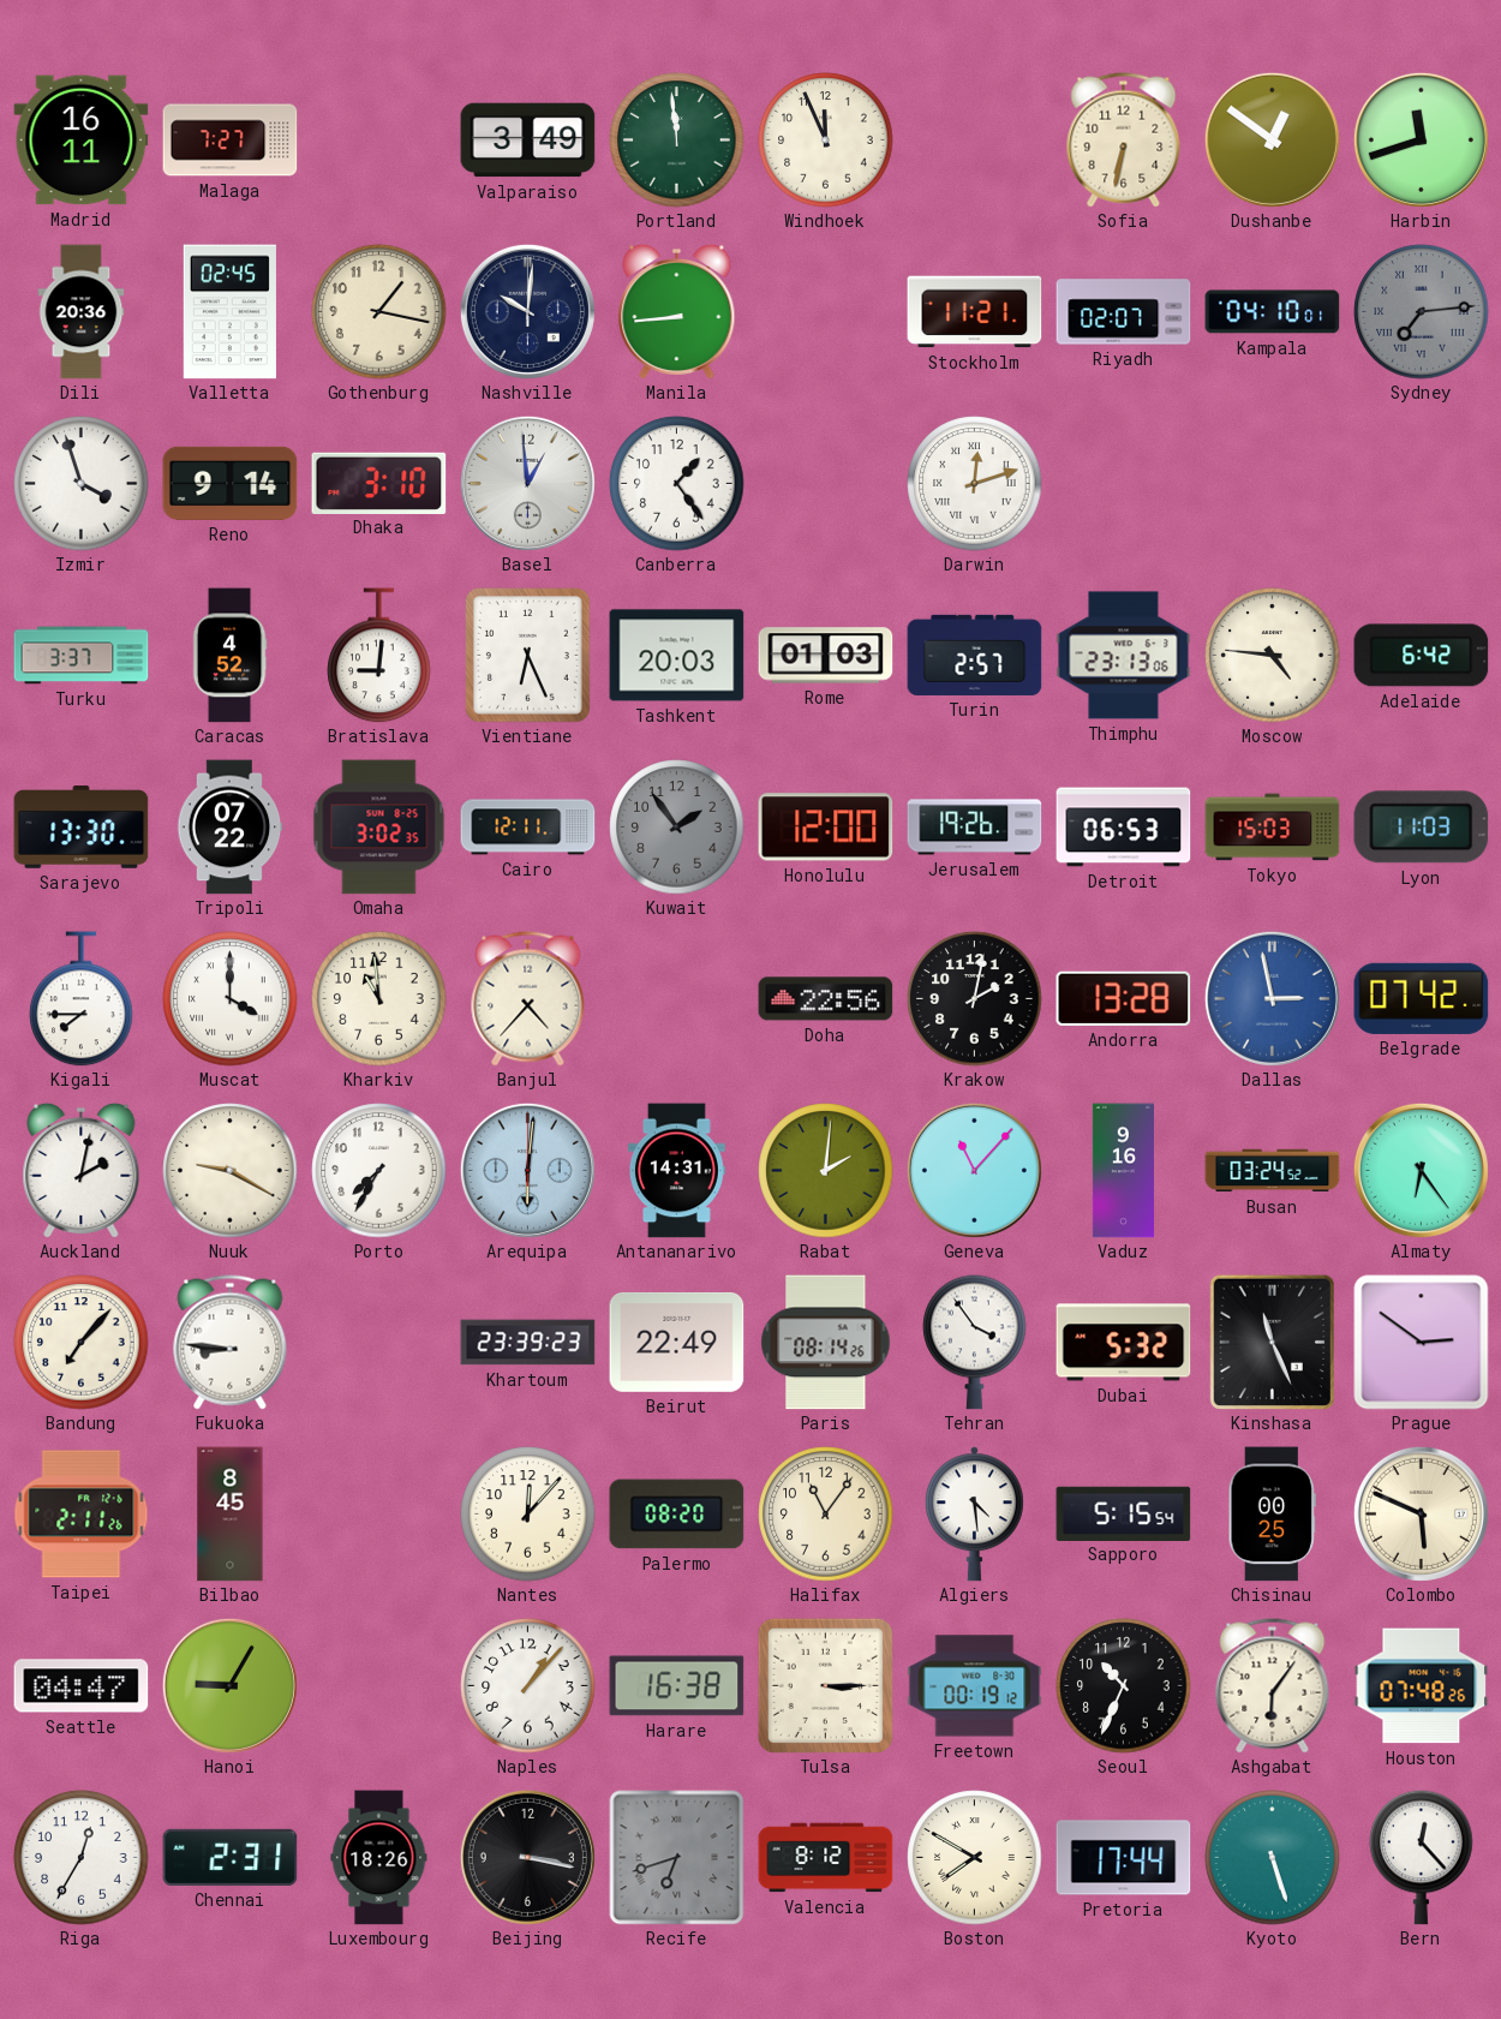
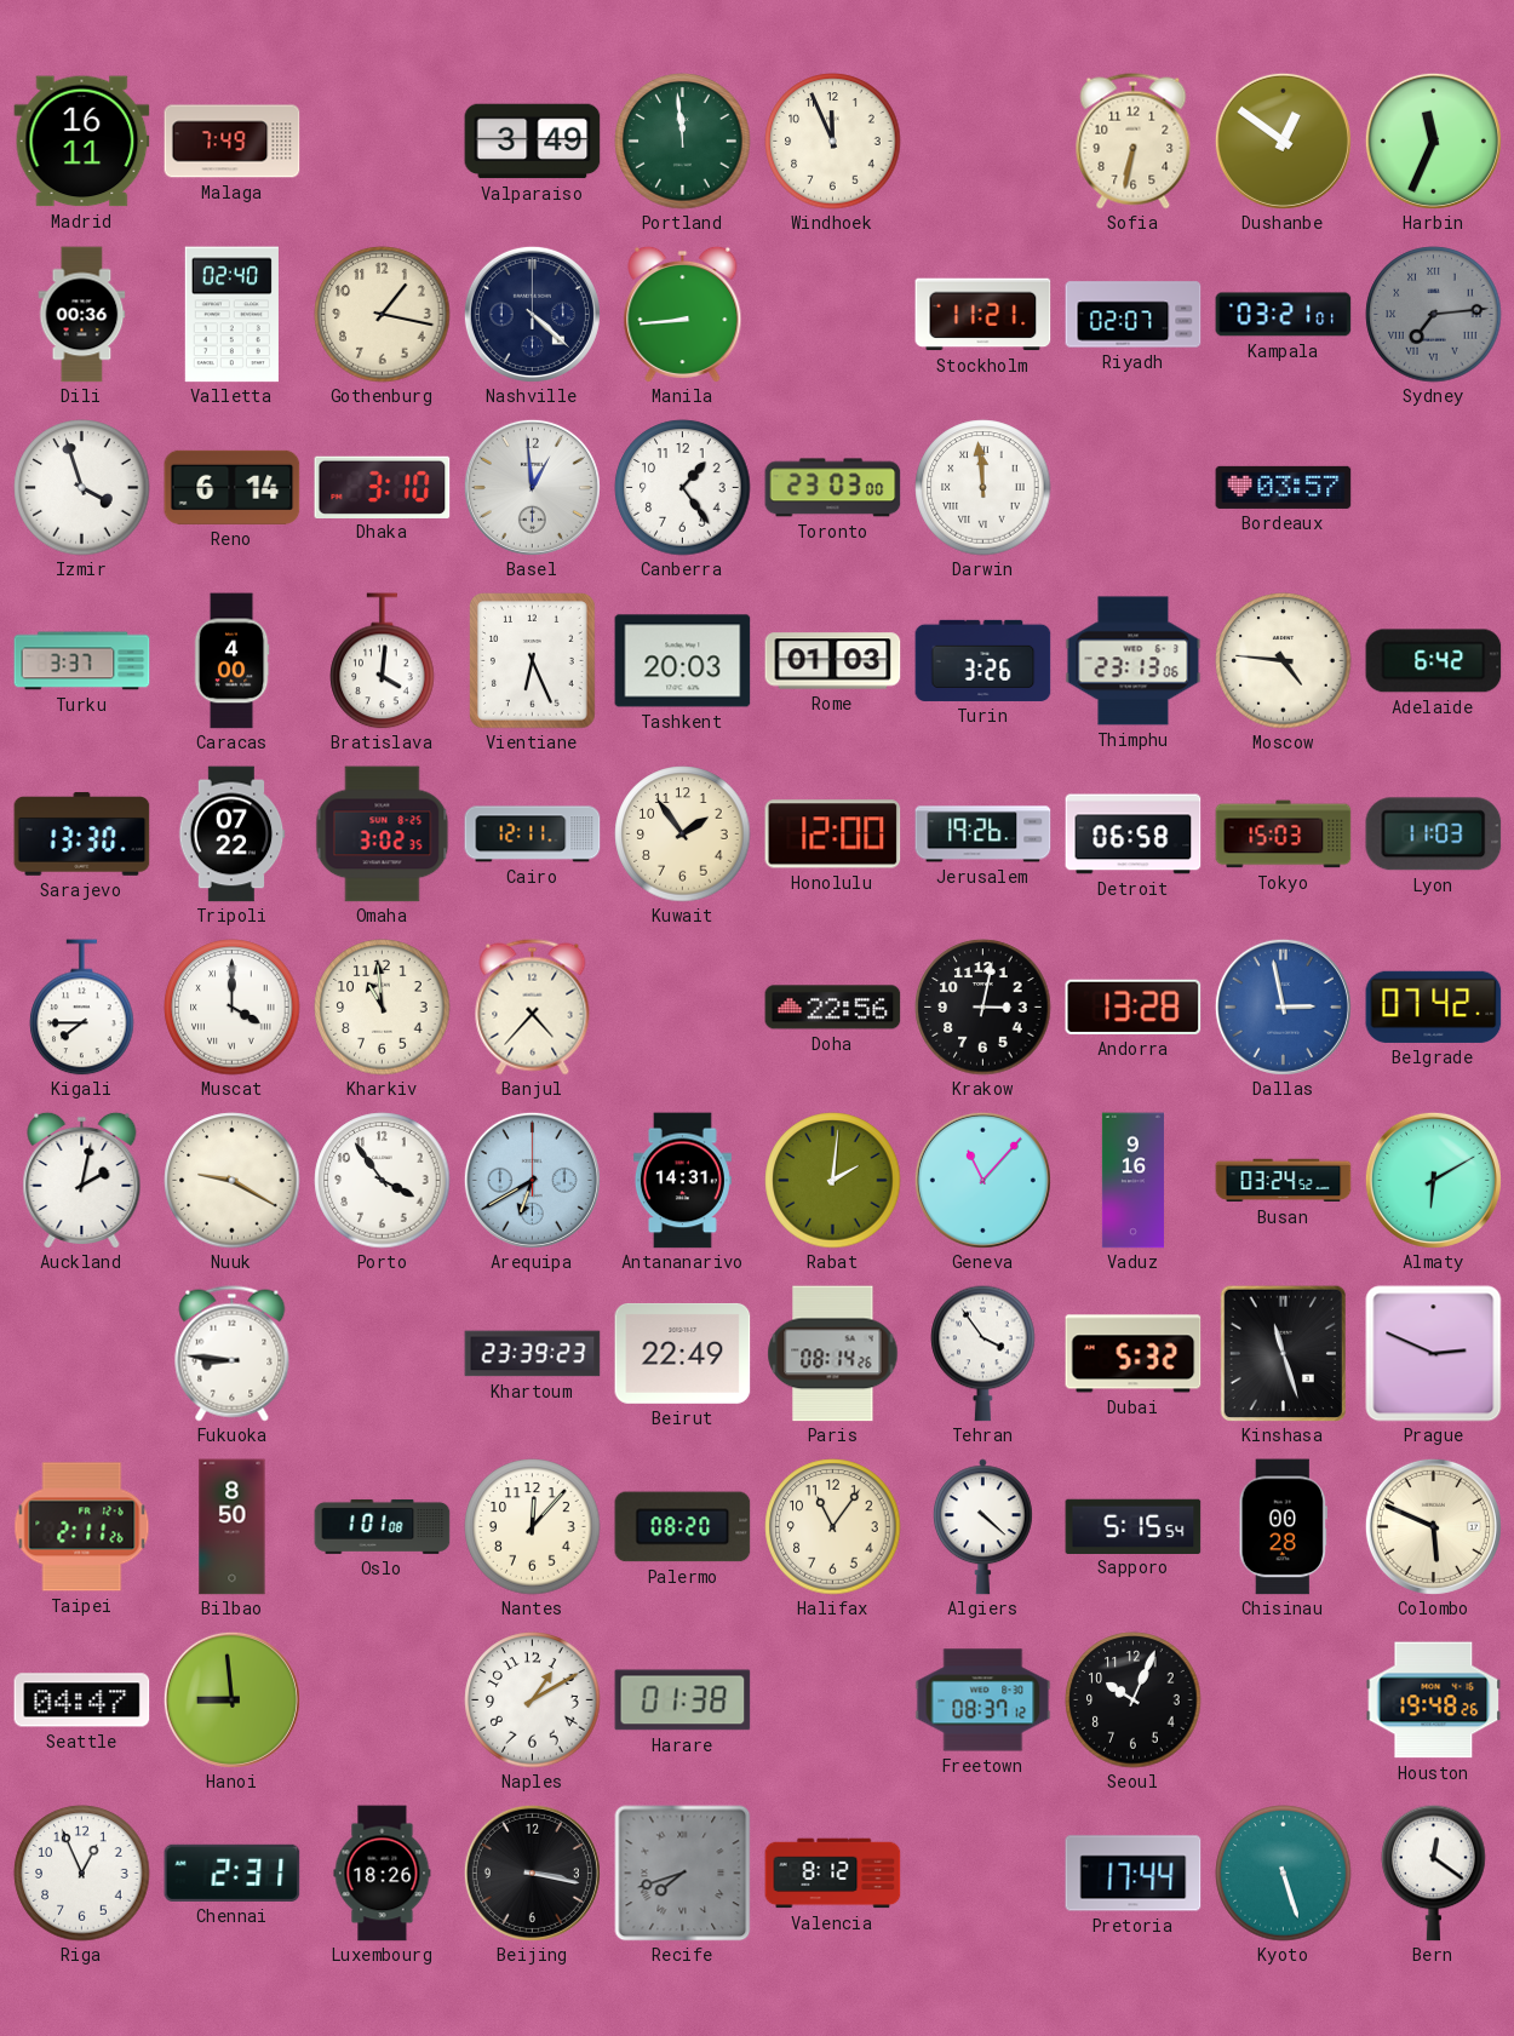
Malaga: 7:27 -> 7:49
Harbin: 11:42 -> 11:34
Dili: 20:36 -> 00:36
Valletta: 02:45 -> 02:40
Nashville: 10:01 -> 4:22
Kampala: 04:10 -> 03:21
Reno: 9:14 -> 6:14
Toronto: none -> 23:03
Darwin: 12:12 -> 11:59
Bordeaux: none -> 03:57
Caracas: 4:52 -> 4:00
Bratislava: 9:01 -> 4:01
Turin: 2:57 -> 3:26
Kuwait dial: grey -> cream
Detroit: 06:53 -> 06:58
Krakow: 2:02 -> 3:02
Porto: 7:35 -> 3:54
Arequipa: 6:01 -> 6:40
Almaty: 6:24 -> 6:10
Bandung: 7:07 -> none
Kinshasa: 11:26 -> 11:27
Prague: 2:51 -> 2:49
Bilbao: 8:45 -> 8:50
Oslo: none -> 1:01
Algiers: 4:29 -> 4:22
Chisinau: 00:25 -> 00:28
Hanoi: 9:05 -> 8:59
Naples: 1:07 -> 1:10
Harare: 16:38 -> 01:38
Tulsa: 3:15 -> none
Freetown: 00:19 -> 08:37
Seoul: 10:34 -> 10:04
Ashgabat: 6:06 -> none
Houston: 07:48 -> 19:48
Riga: 12:35 -> 12:56
Recife: 6:42 -> 7:42
Boston: 7:50 -> none
Bern: 12:23 -> 12:21
